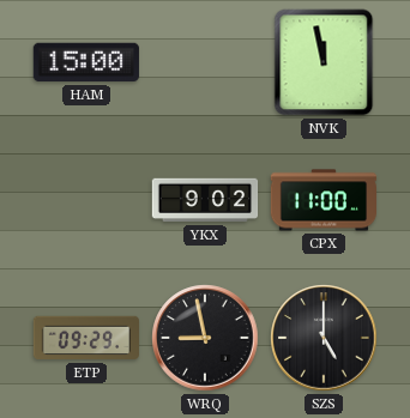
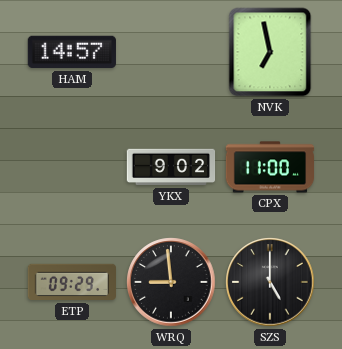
HAM: 15:00 -> 14:57
NVK: 11:58 -> 6:58
WRQ: 8:58 -> 8:59
